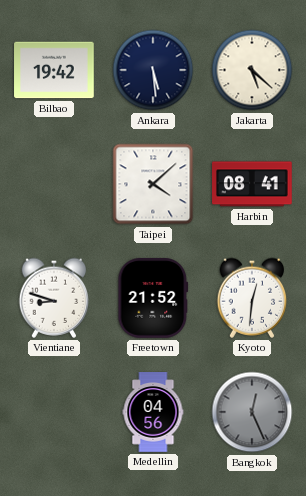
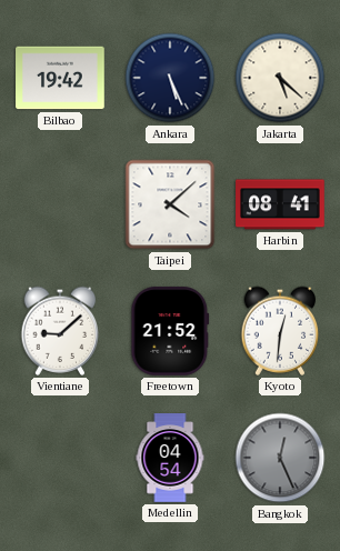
Ankara: 5:29 -> 5:26
Vientiane: 8:48 -> 9:08
Medellin: 04:56 -> 04:54
